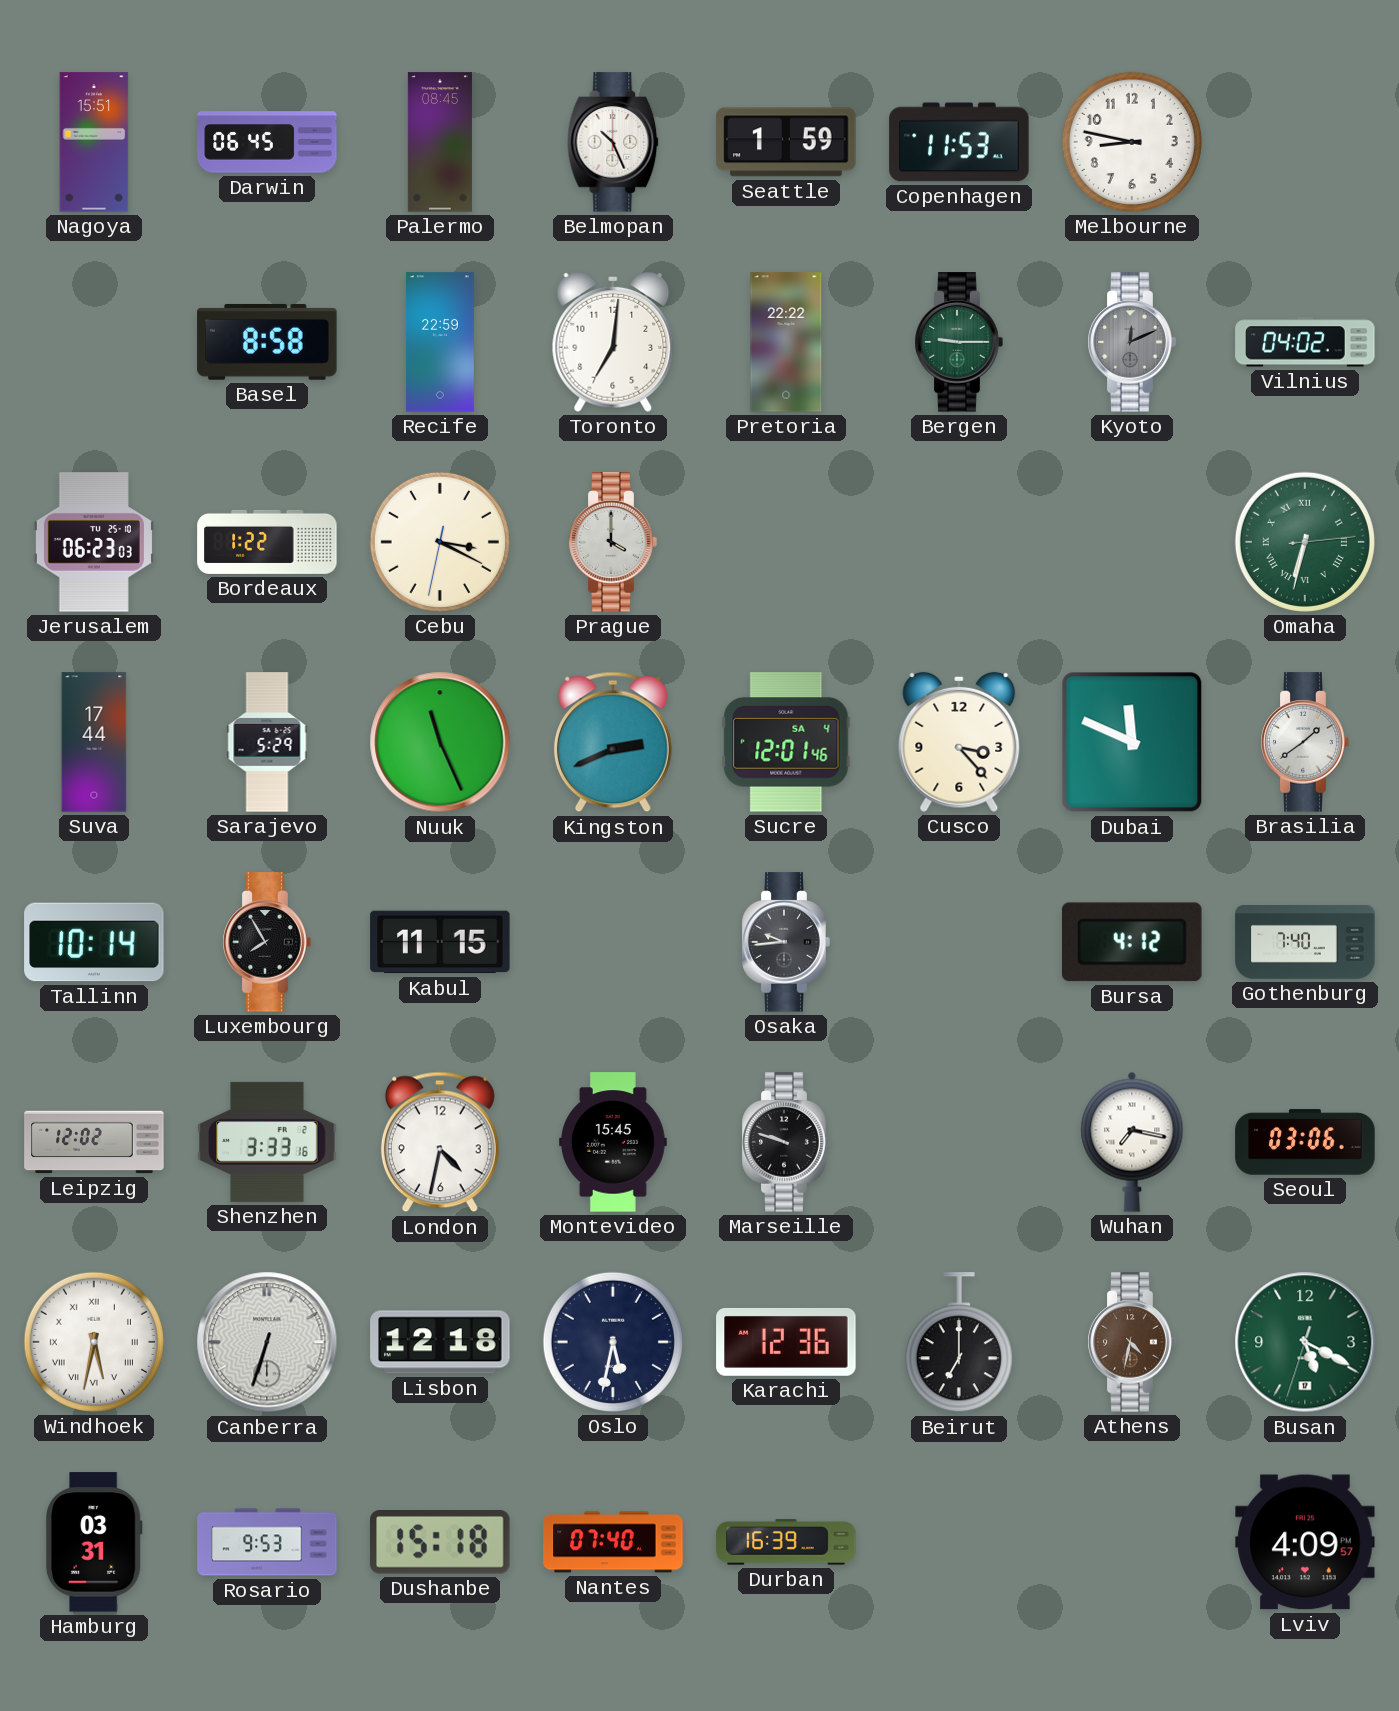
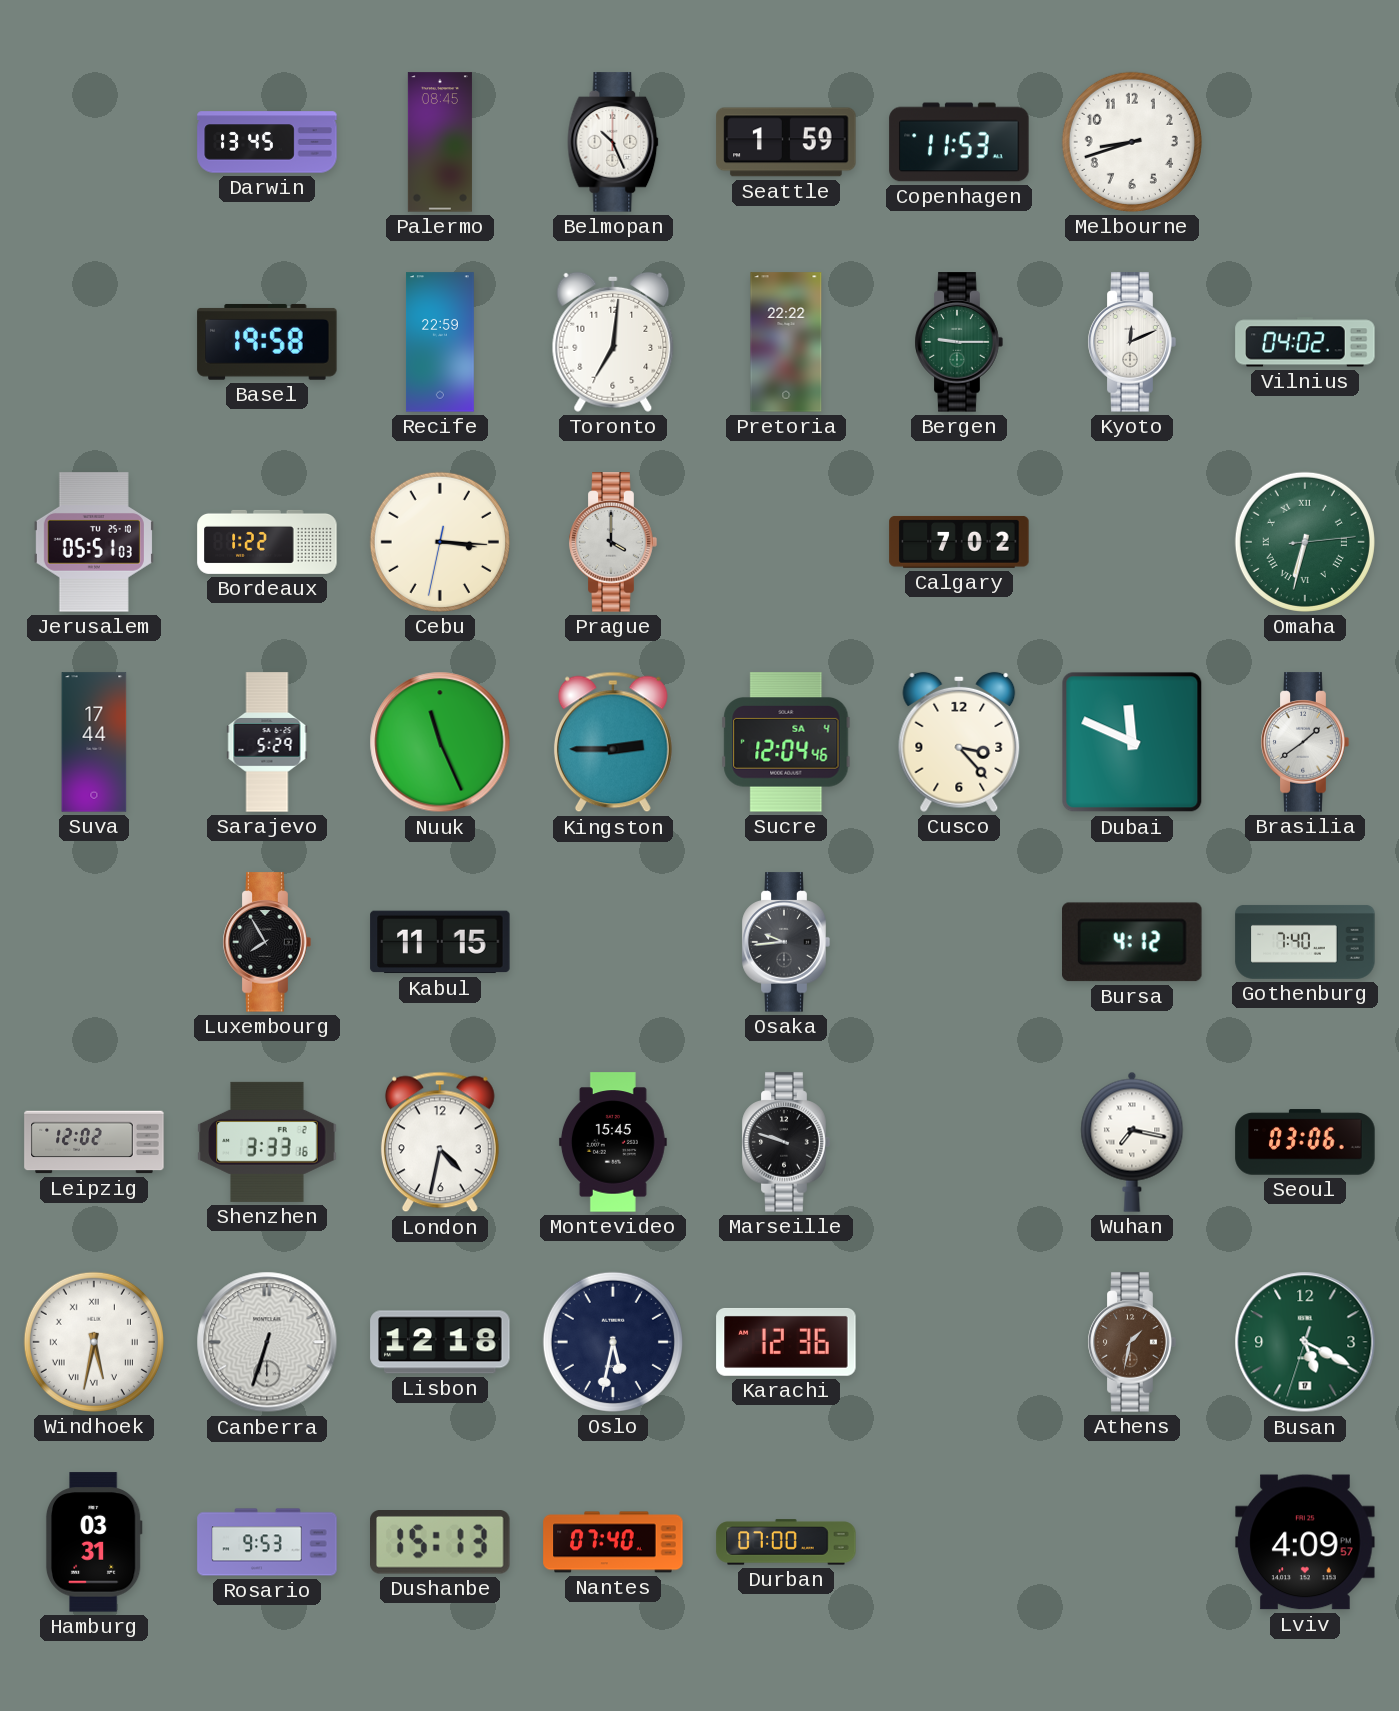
Nagoya: 15:51 -> none
Darwin: 06:45 -> 13:45
Melbourne: 8:47 -> 8:42
Basel: 8:58 -> 19:58
Kyoto dial: grey -> white
Jerusalem: 06:23 -> 05:51
Cebu: 3:19 -> 3:15
Calgary: none -> 7:02
Kingston: 2:41 -> 2:45
Sucre: 12:01 -> 12:04
Tallinn: 10:14 -> none
Beirut: 7:00 -> none
Athens: 4:32 -> 1:32
Dushanbe: 15:18 -> 15:13
Durban: 16:39 -> 07:00
